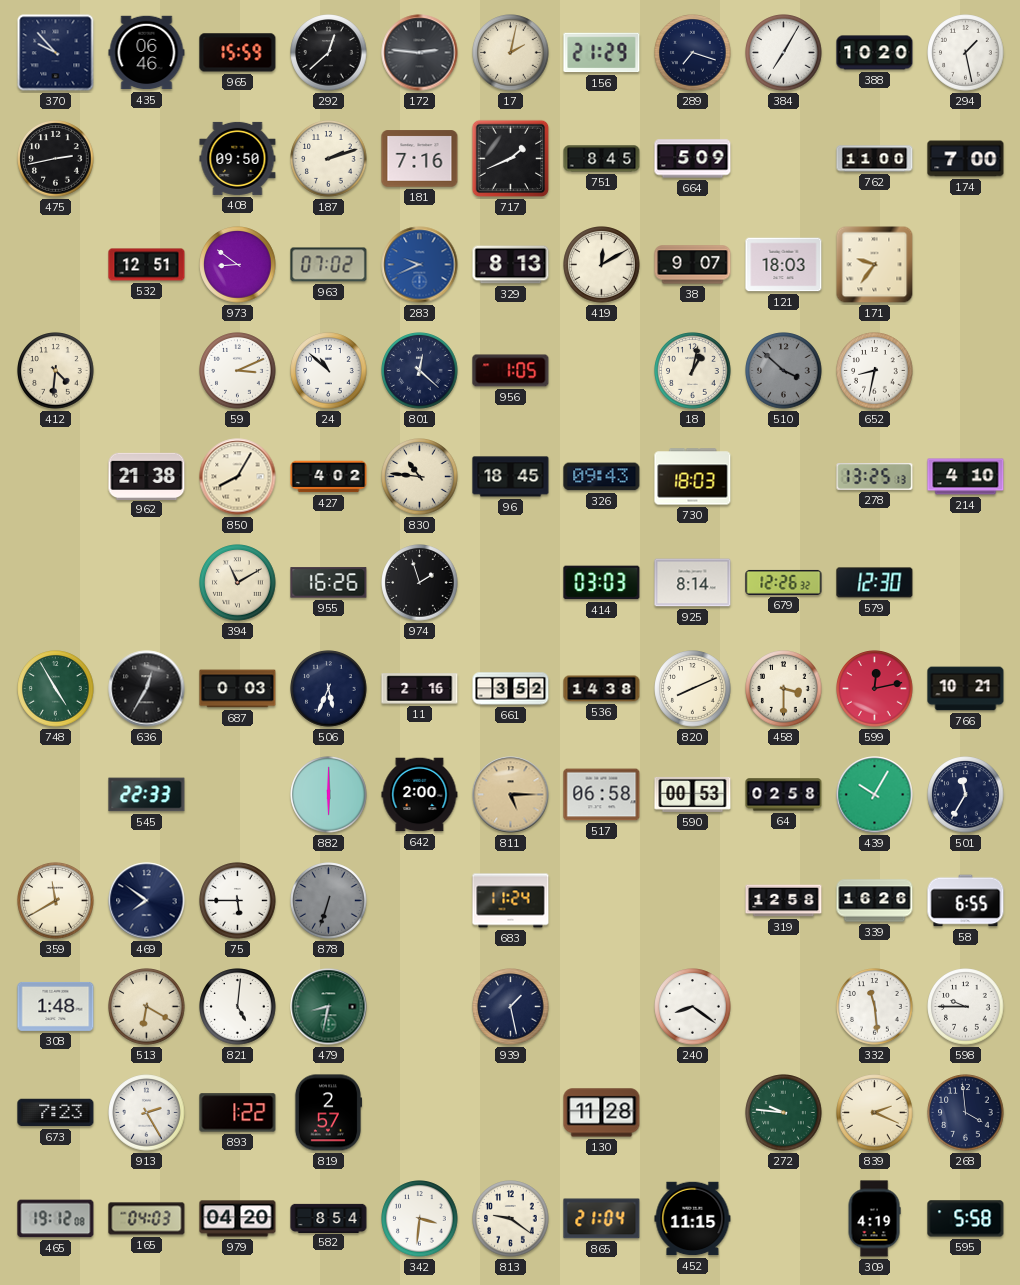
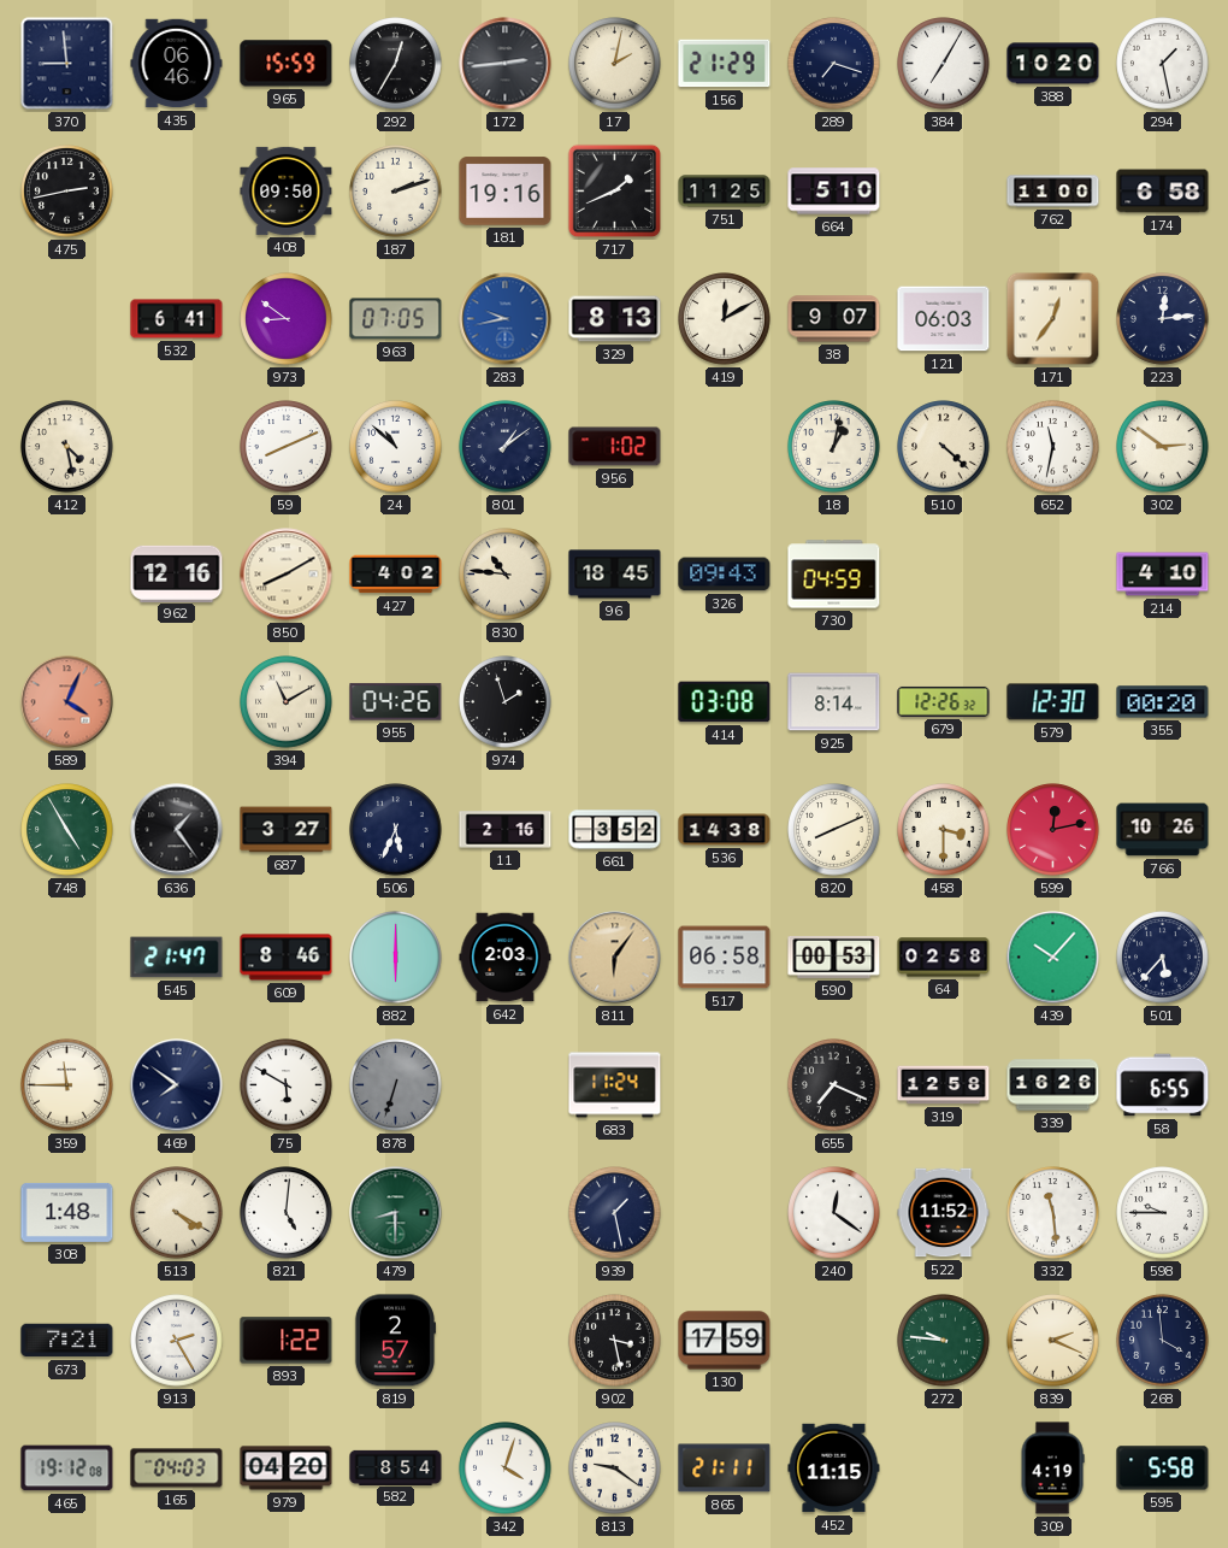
370: 9:53 -> 8:59
292: 12:38 -> 12:35
172: 2:46 -> 2:44
181: 7:16 -> 19:16
751: 8:45 -> 11:25
664: 5:09 -> 5:10
174: 7:00 -> 6:58
532: 12:51 -> 6:41
963: 07:02 -> 07:05
283: 9:41 -> 9:43
121: 18:03 -> 06:03
171: 9:36 -> 12:36
223: none -> 12:14
412: 4:31 -> 4:28
59: 3:11 -> 8:11
801: 12:22 -> 1:09
956: 1:05 -> 1:02
510: 3:52 -> 4:22
510 dial: grey -> cream
652: 8:32 -> 11:32
302: none -> 2:51
962: 21:38 -> 12:16
850: 8:05 -> 8:10
730: 18:03 -> 04:59
278: 13:25 -> none
589: none -> 4:04
955: 16:26 -> 04:26
414: 03:03 -> 03:08
355: none -> 00:20
636: 12:35 -> 1:24
687: 0:03 -> 3:27
766: 10:21 -> 10:26
545: 22:33 -> 21:47
609: none -> 8:46
642: 2:00 -> 2:03
811: 5:15 -> 6:06
439: 10:05 -> 10:07
501: 11:35 -> 5:37
359: 11:40 -> 11:45
75: 5:45 -> 5:50
655: none -> 7:19
513: 6:20 -> 4:20
479: 8:32 -> 8:30
240: 8:21 -> 12:21
522: none -> 11:52
673: 7:23 -> 7:21
902: none -> 3:28
130: 11:28 -> 17:59
342: 3:31 -> 4:03
865: 21:04 -> 21:11
